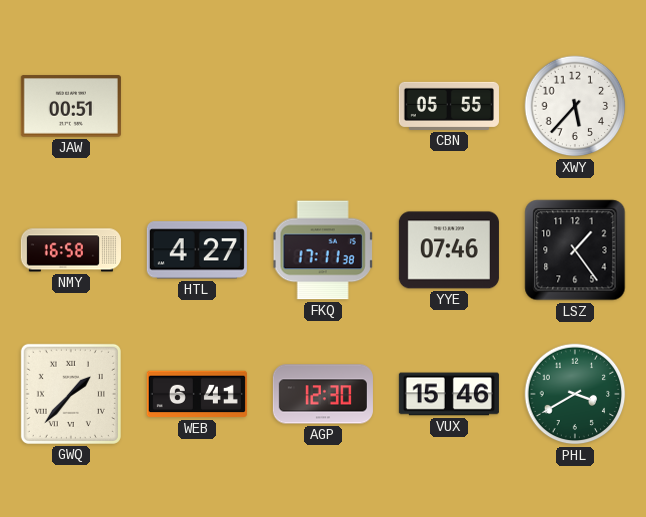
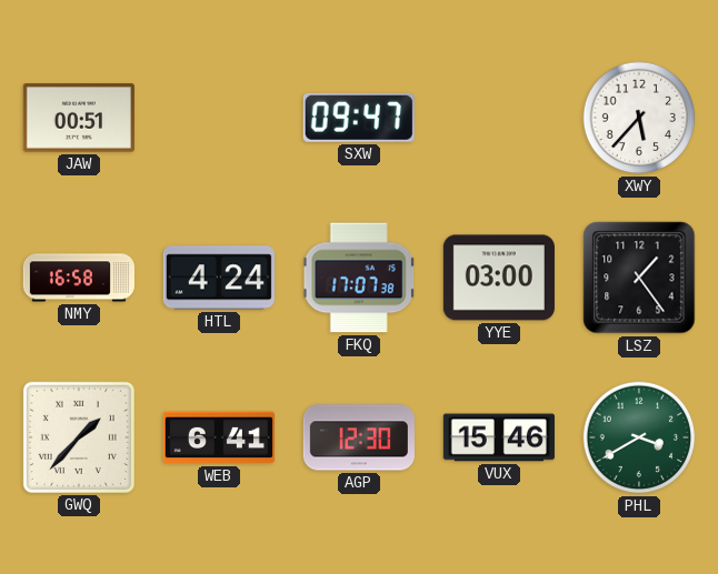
SXW: none -> 09:47
CBN: 05:55 -> none
HTL: 4:27 -> 4:24
FKQ: 17:11 -> 17:07
YYE: 07:46 -> 03:00
